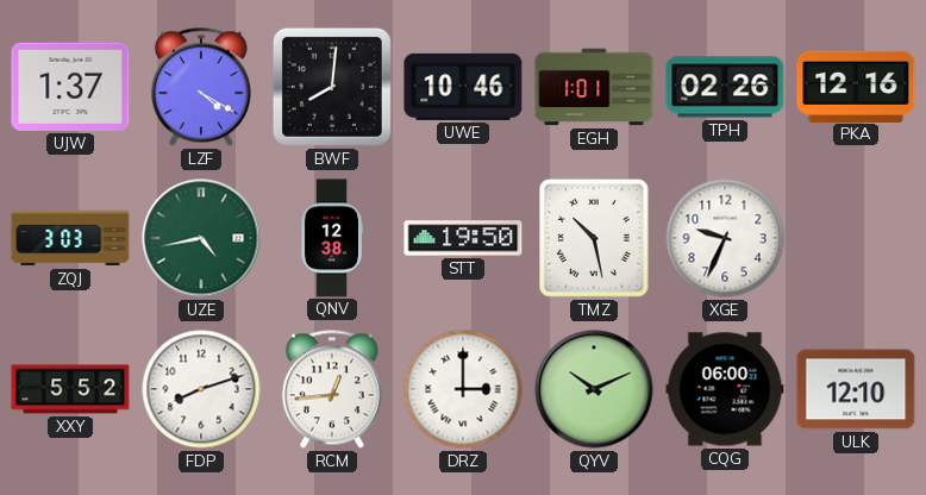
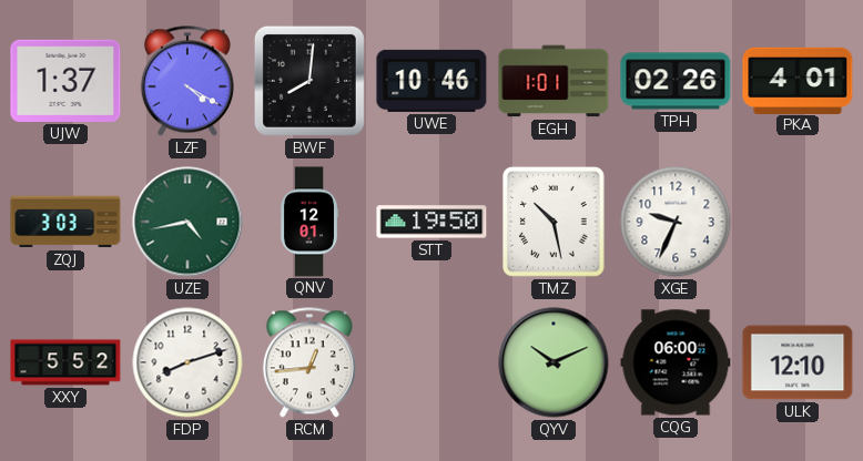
PKA: 12:16 -> 4:01
QNV: 12:38 -> 12:01
DRZ: 3:00 -> none
